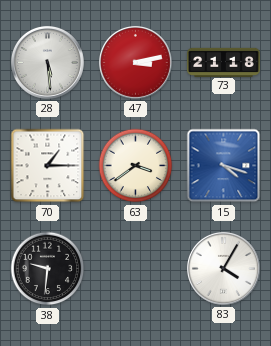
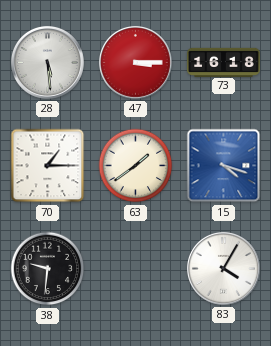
47: 3:13 -> 3:15
73: 21:18 -> 16:18
63: 3:39 -> 1:39
